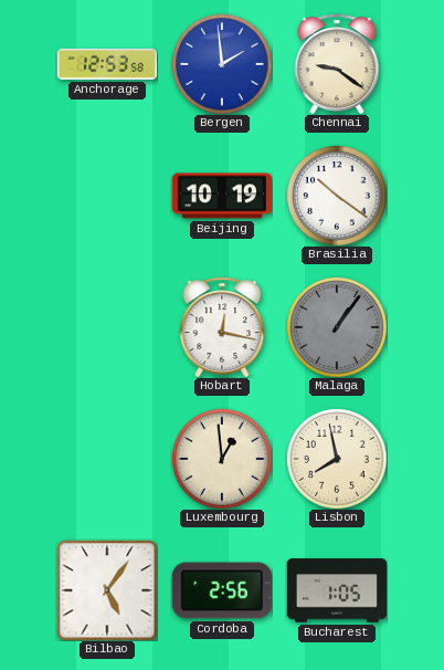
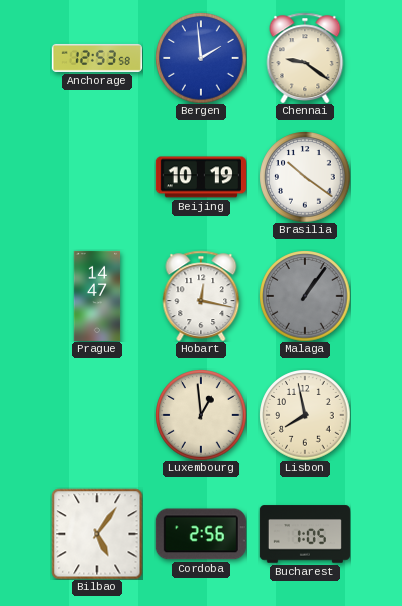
Prague: none -> 14:47
